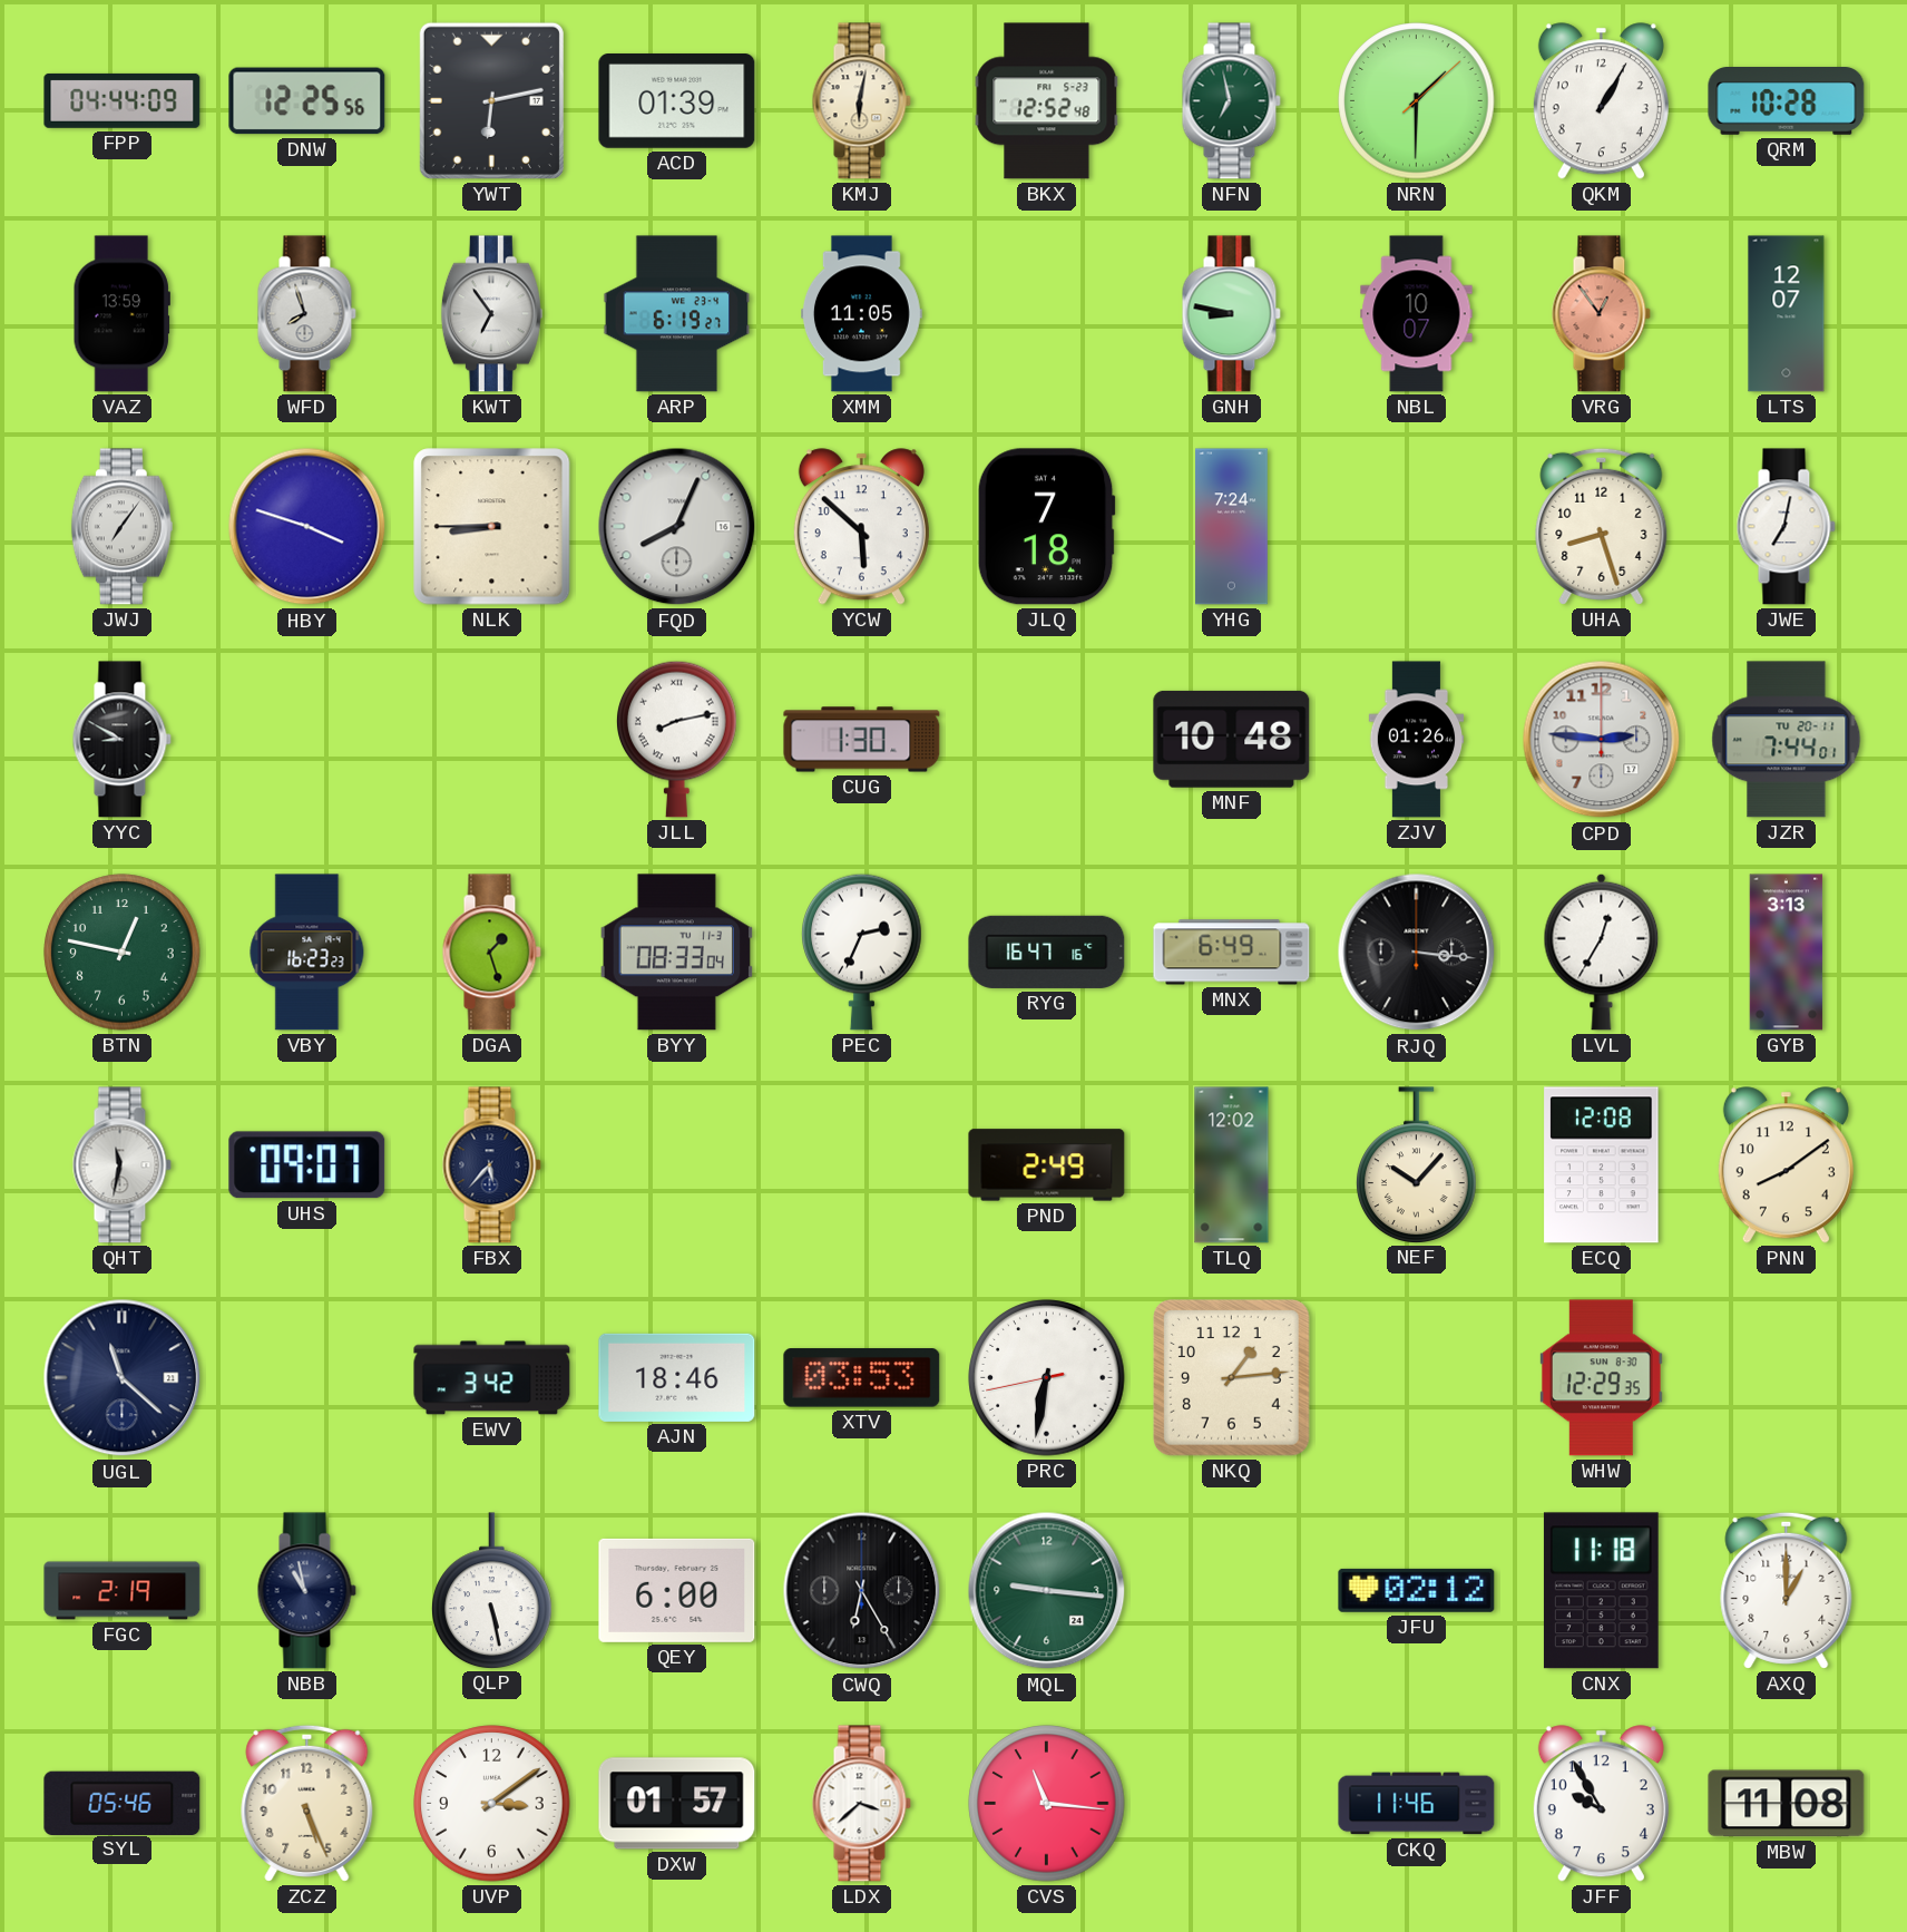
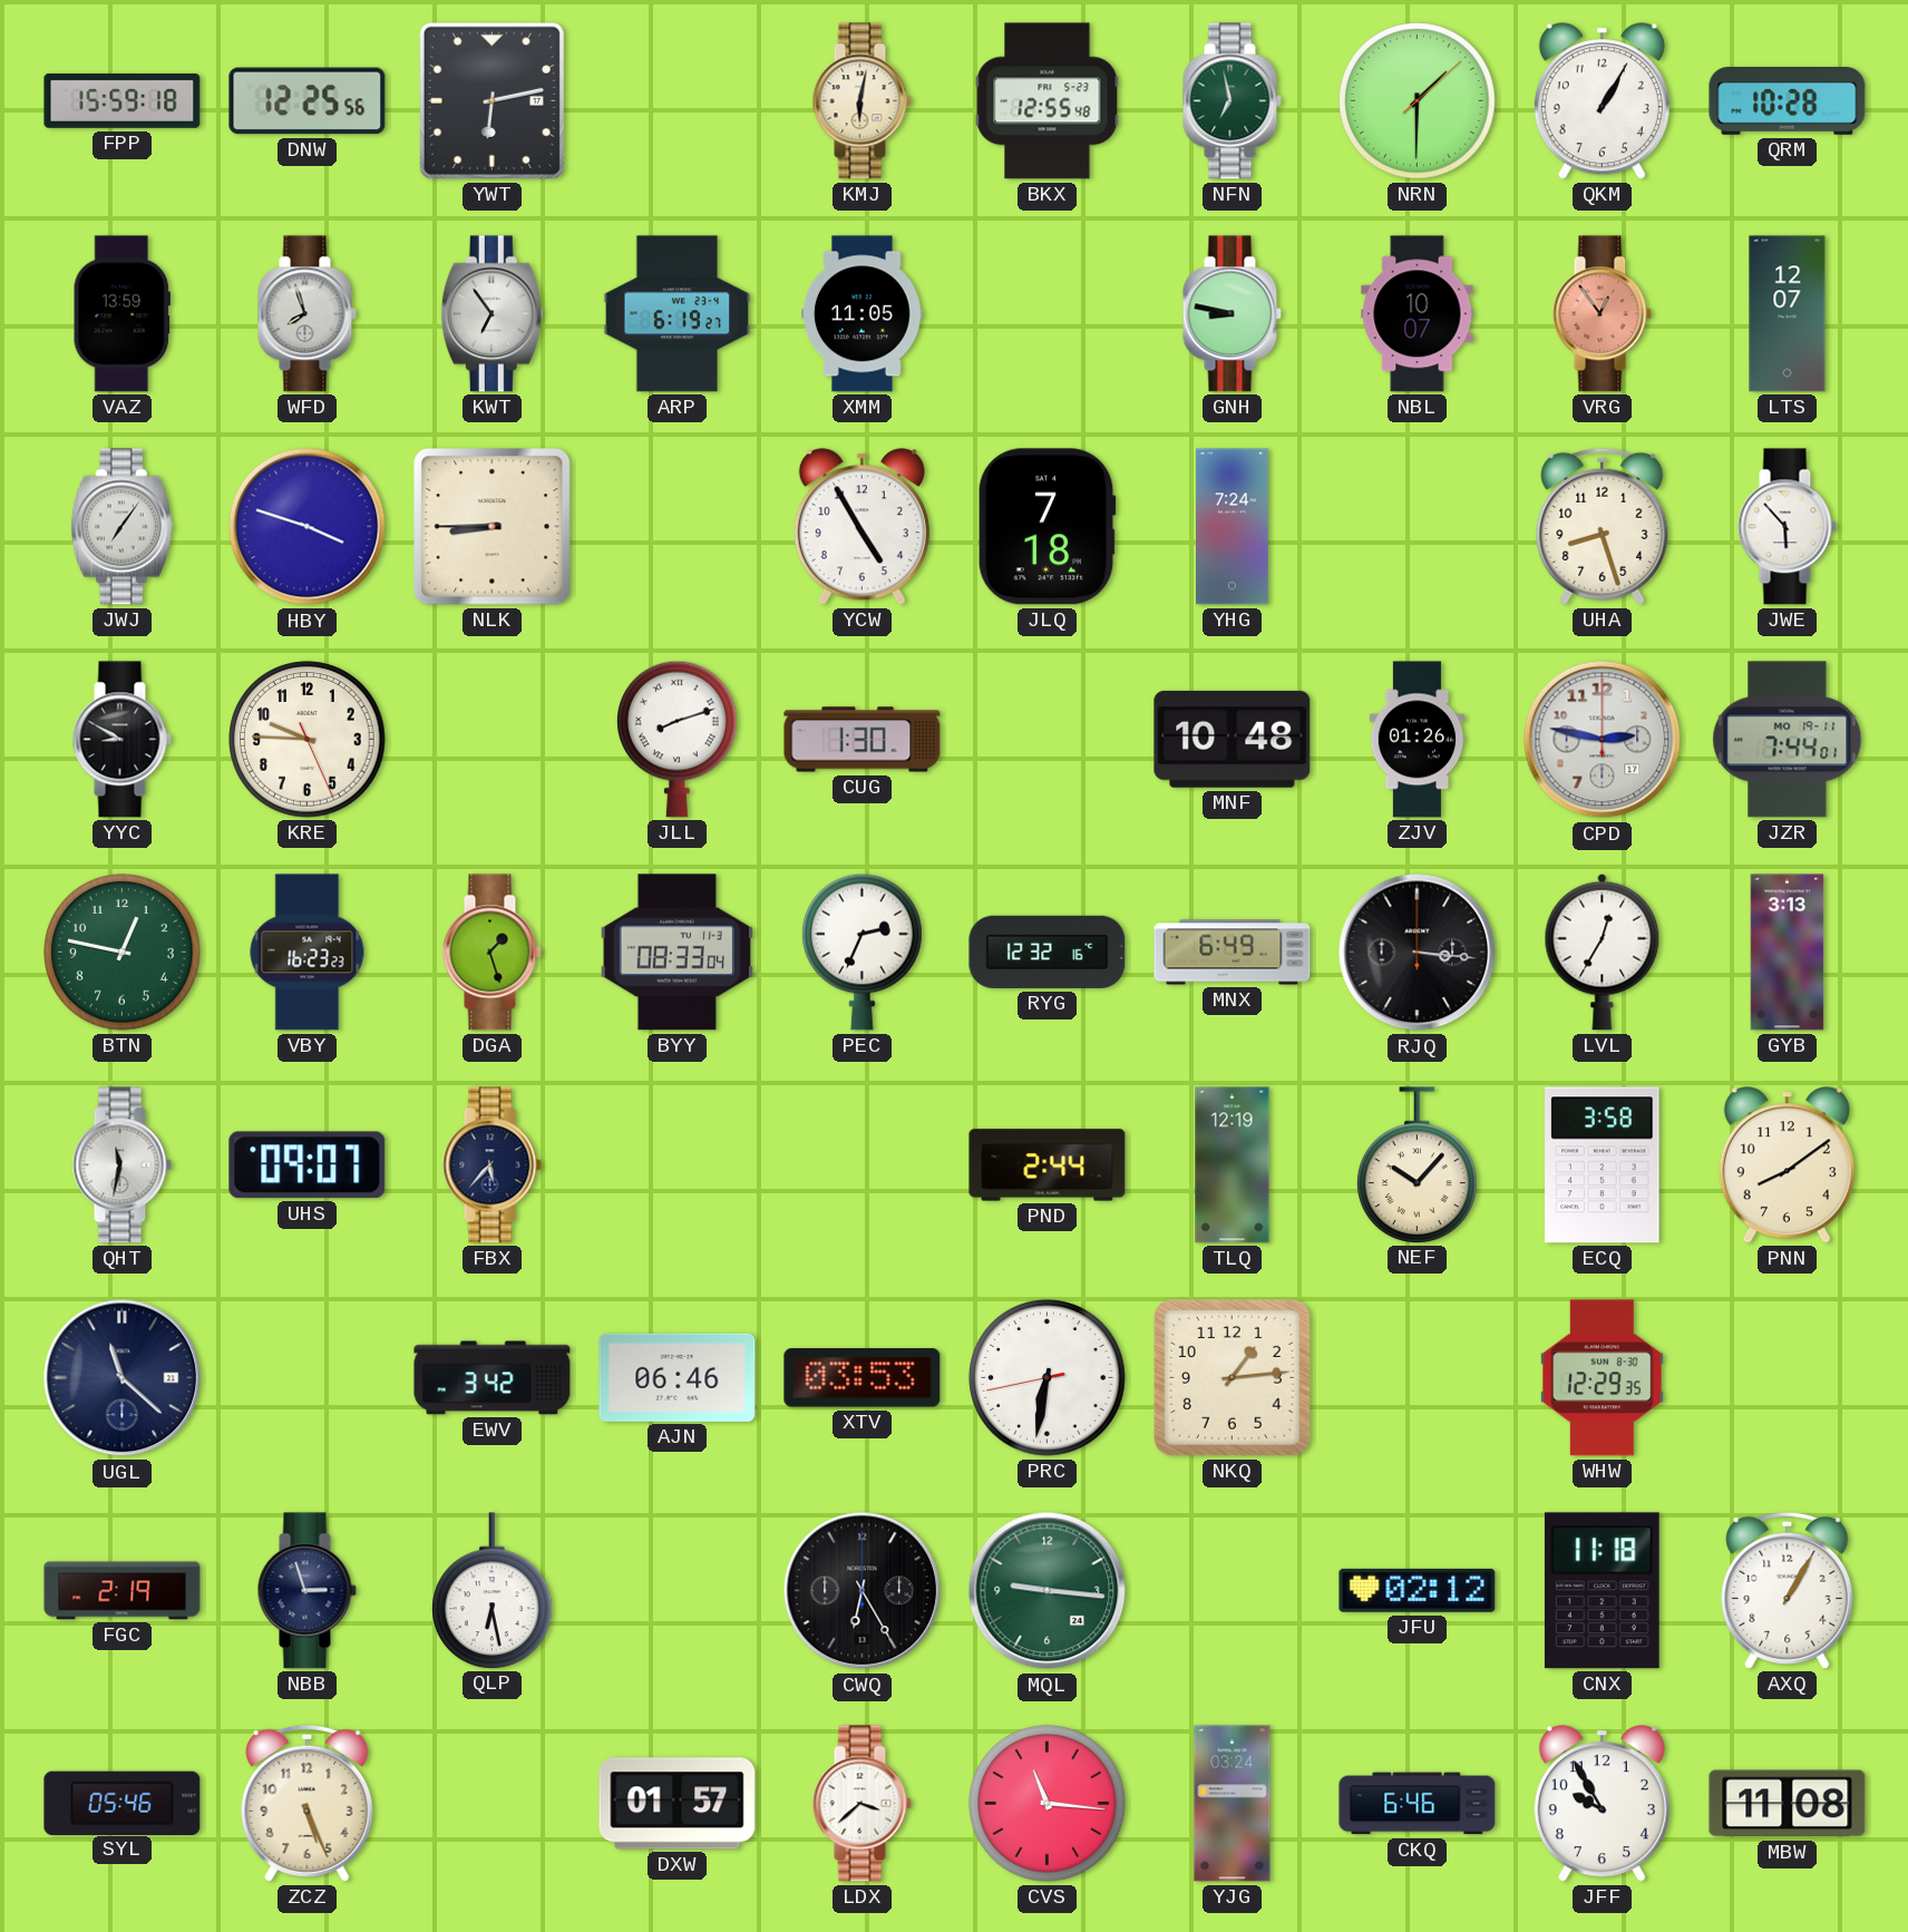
FPP: 04:44 -> 15:59
ACD: 01:39 -> none
BKX: 12:52 -> 12:55
FQD: 8:04 -> none
YCW: 5:52 -> 4:55
JWE: 7:02 -> 5:53
KRE: none -> 9:45
JLL: 8:13 -> 8:12
CPD: 2:46 -> 2:47
JZR date: TU 20-11 -> MO 19-11
RYG: 16:47 -> 12:32
PND: 2:49 -> 2:44
TLQ: 12:02 -> 12:19
ECQ: 12:08 -> 3:58
AJN: 18:46 -> 06:46
NBB: 10:58 -> 2:57
QLP: 5:28 -> 6:28
QEY: 6:00 -> none
AXQ: 1:00 -> 1:05
UVP: 3:09 -> none
YJG: none -> 03:24
CKQ: 11:46 -> 6:46
